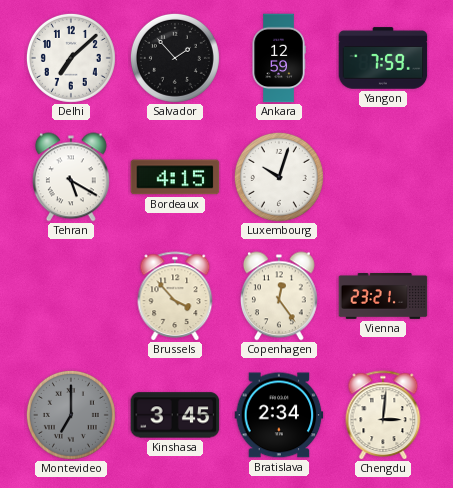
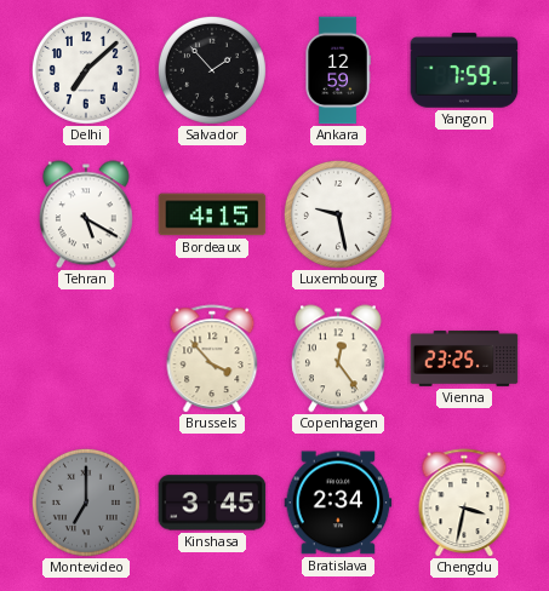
Luxembourg: 10:03 -> 9:28
Vienna: 23:21 -> 23:25
Chengdu: 3:01 -> 3:32
